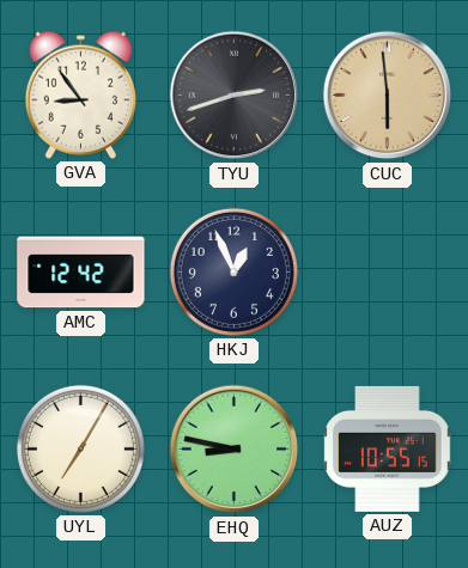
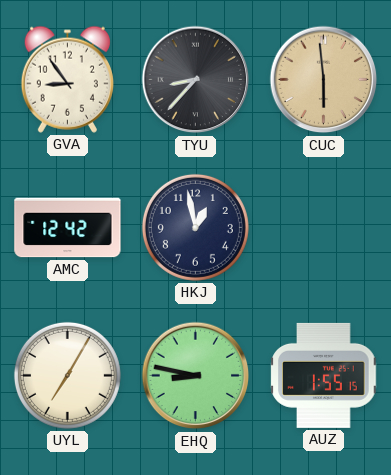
TYU: 2:42 -> 8:37
HKJ: 12:56 -> 12:58
AUZ: 10:55 -> 1:55
